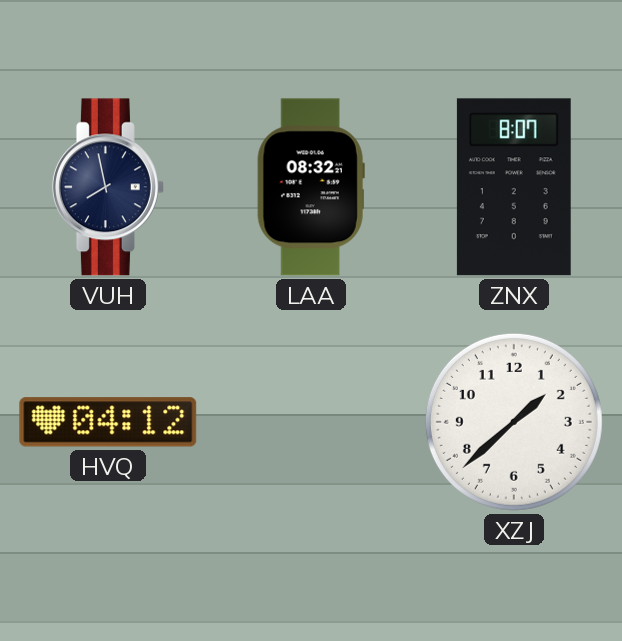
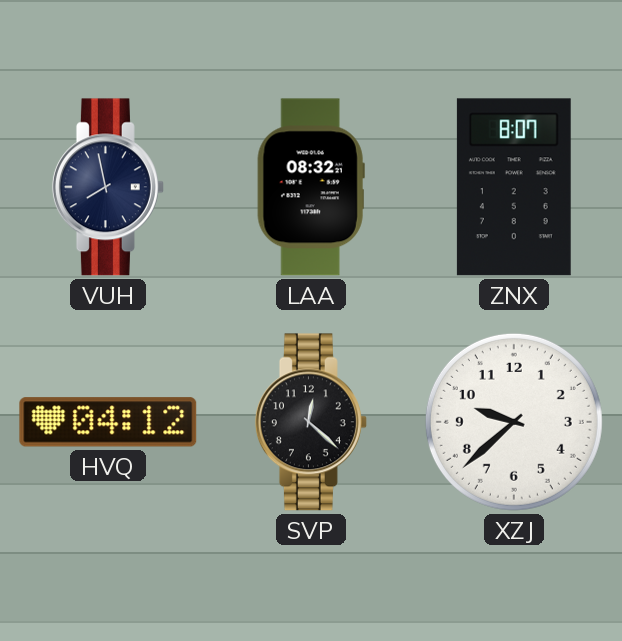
SVP: none -> 12:22
XZJ: 1:38 -> 9:38
